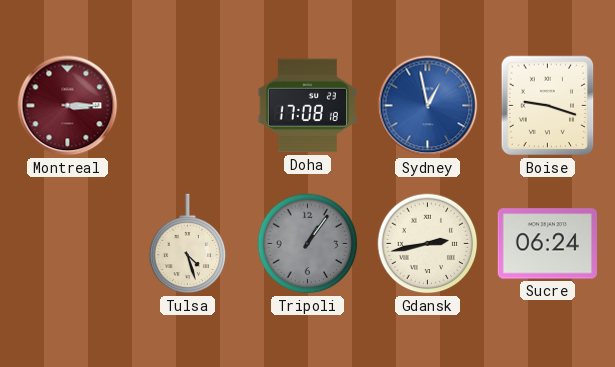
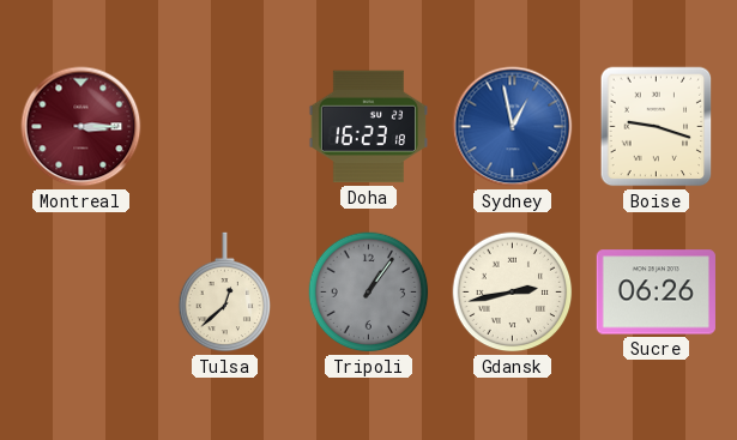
Doha: 17:08 -> 16:23
Tulsa: 4:27 -> 12:38
Sucre: 06:24 -> 06:26
